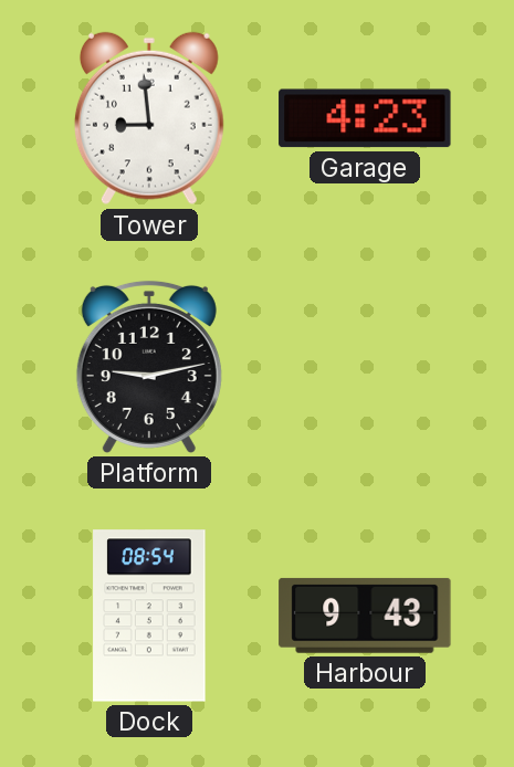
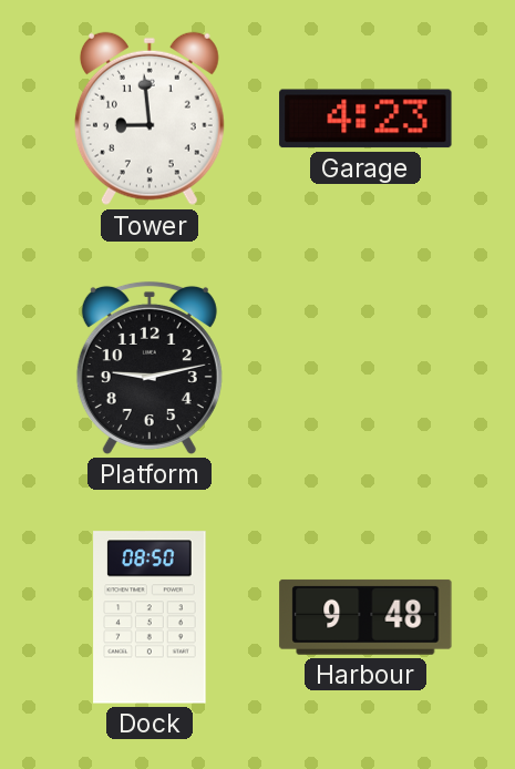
Dock: 08:54 -> 08:50
Harbour: 9:43 -> 9:48
